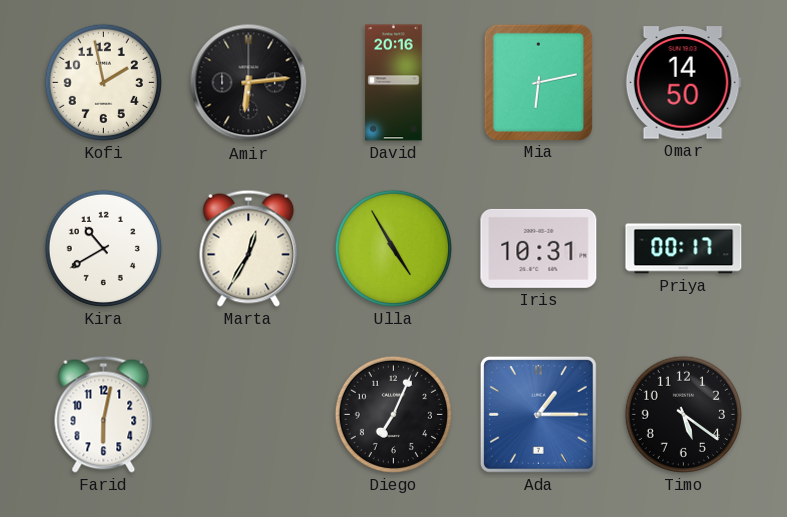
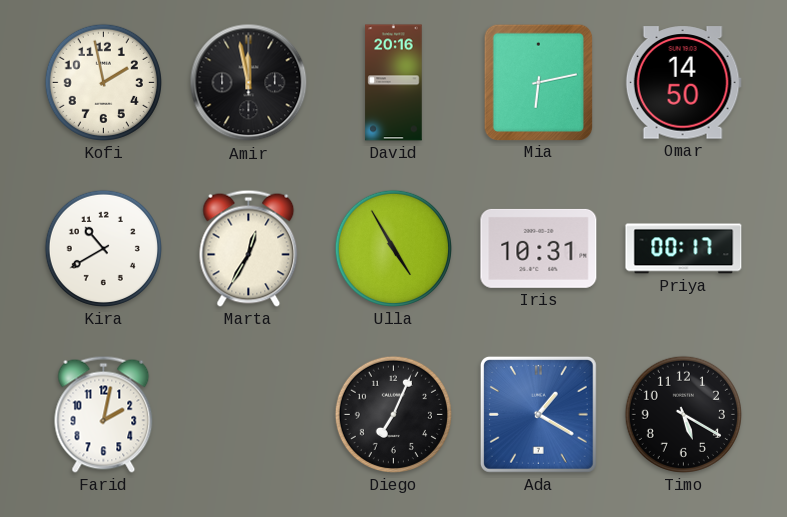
Amir: 6:14 -> 11:58
Farid: 6:02 -> 2:02
Ada: 1:15 -> 1:20
Timo: 5:21 -> 5:20
